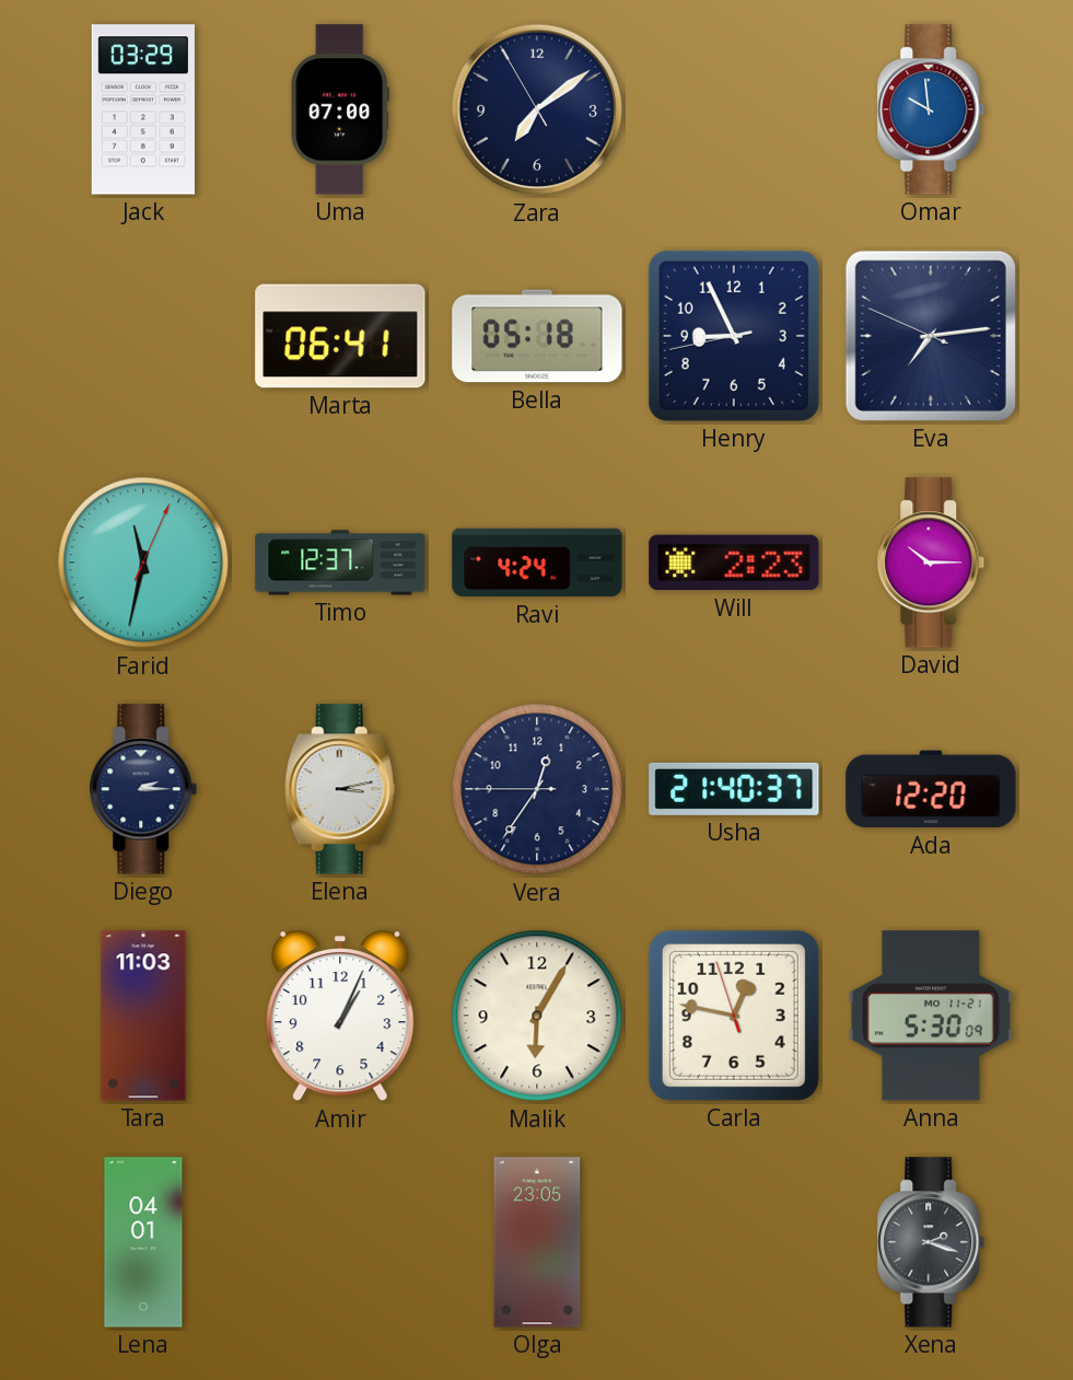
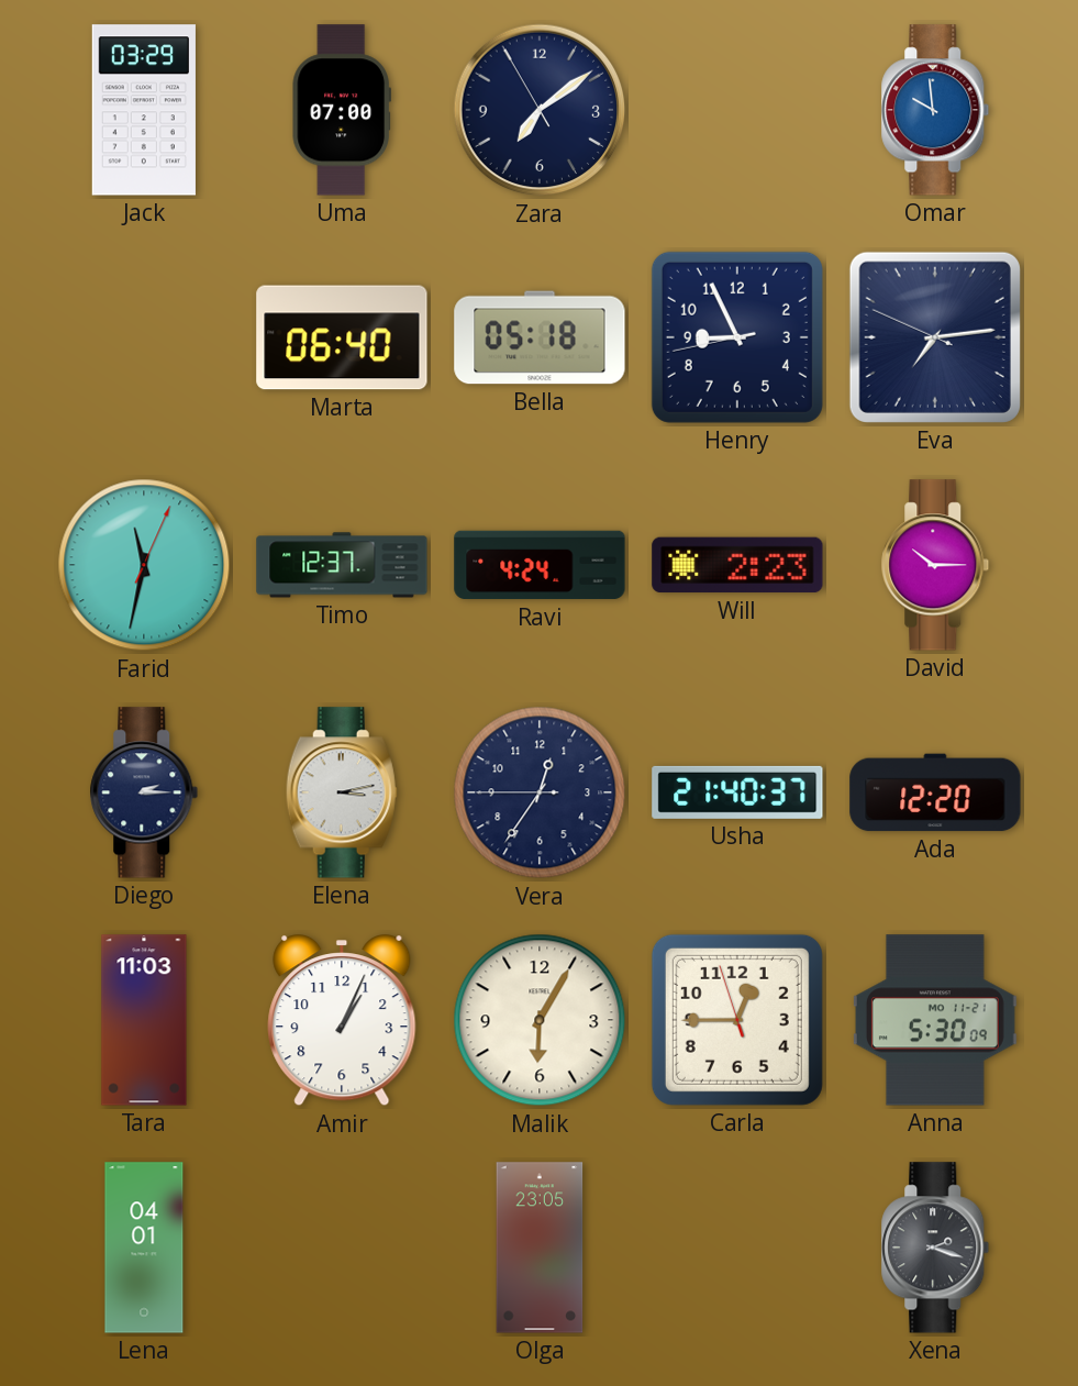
Marta: 06:41 -> 06:40
Carla: 12:46 -> 12:44
